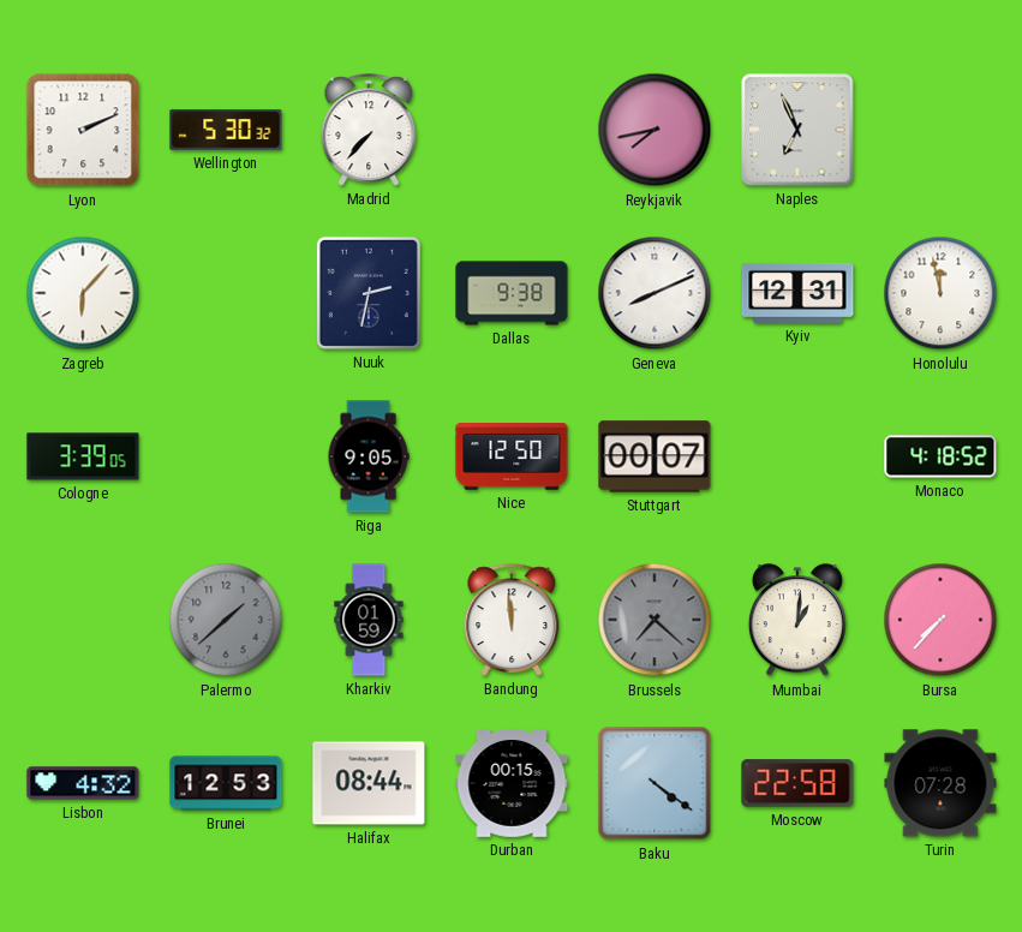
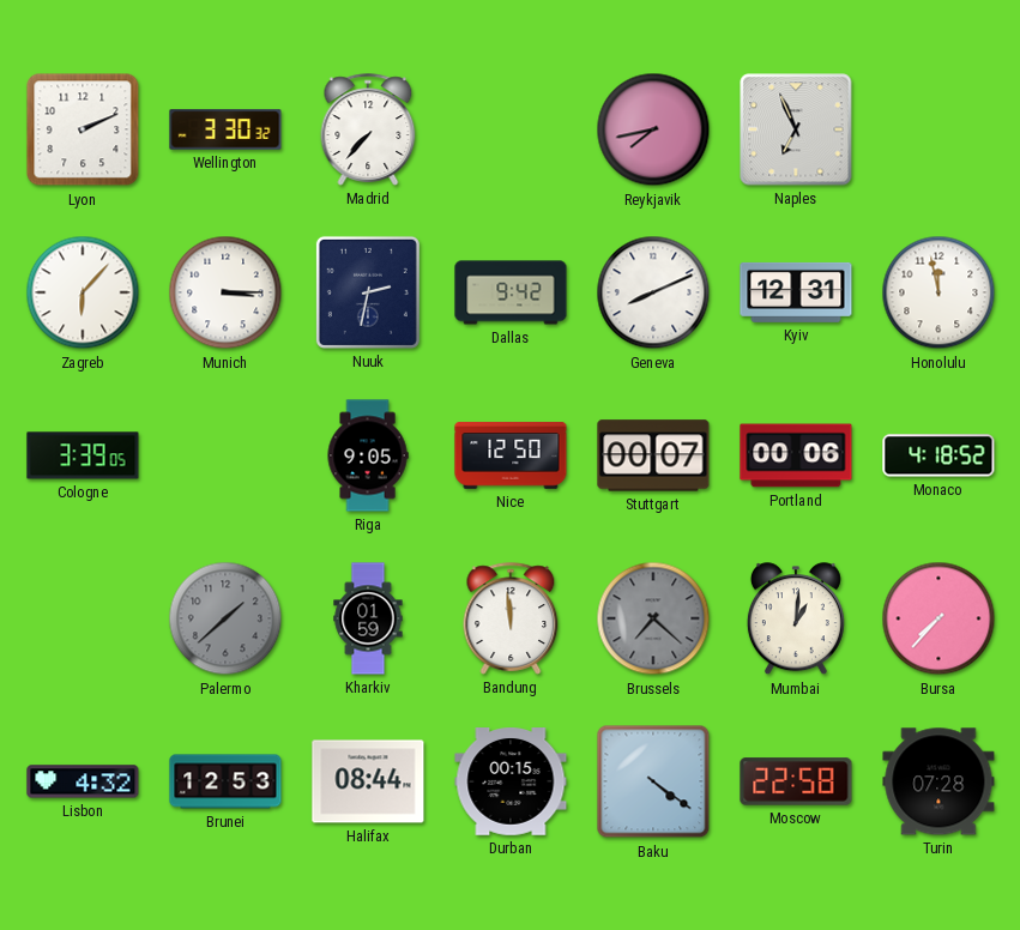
Wellington: 5:30 -> 3:30
Munich: none -> 3:15
Dallas: 9:38 -> 9:42
Portland: none -> 00:06
